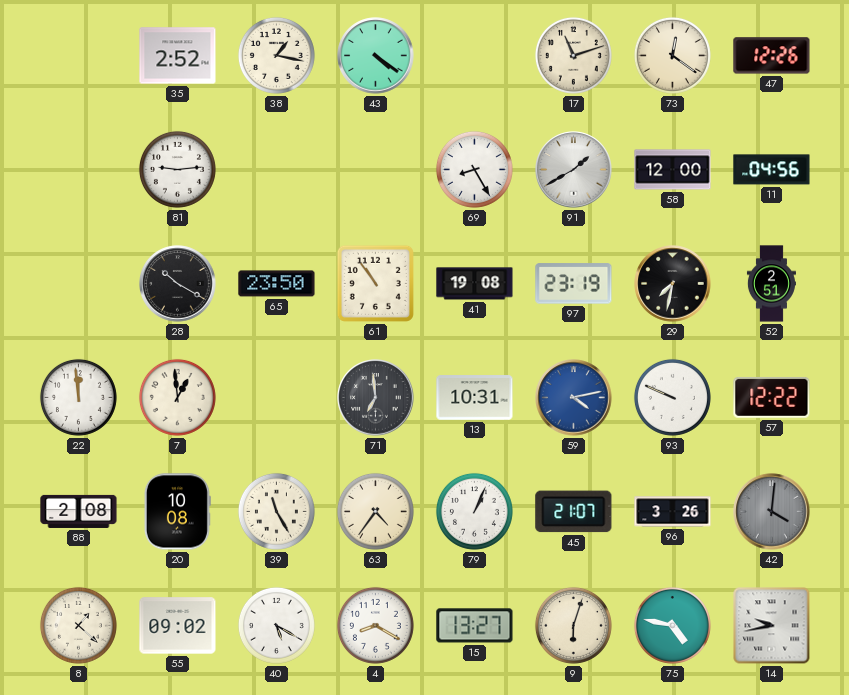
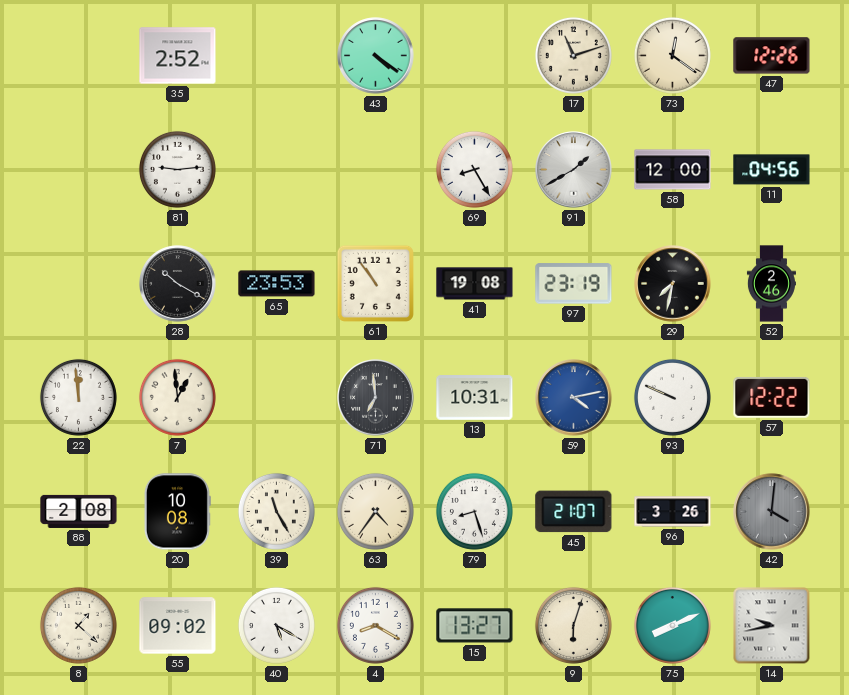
38: 1:17 -> none
65: 23:50 -> 23:53
52: 2:51 -> 2:46
79: 1:04 -> 8:27
75: 4:47 -> 8:11
